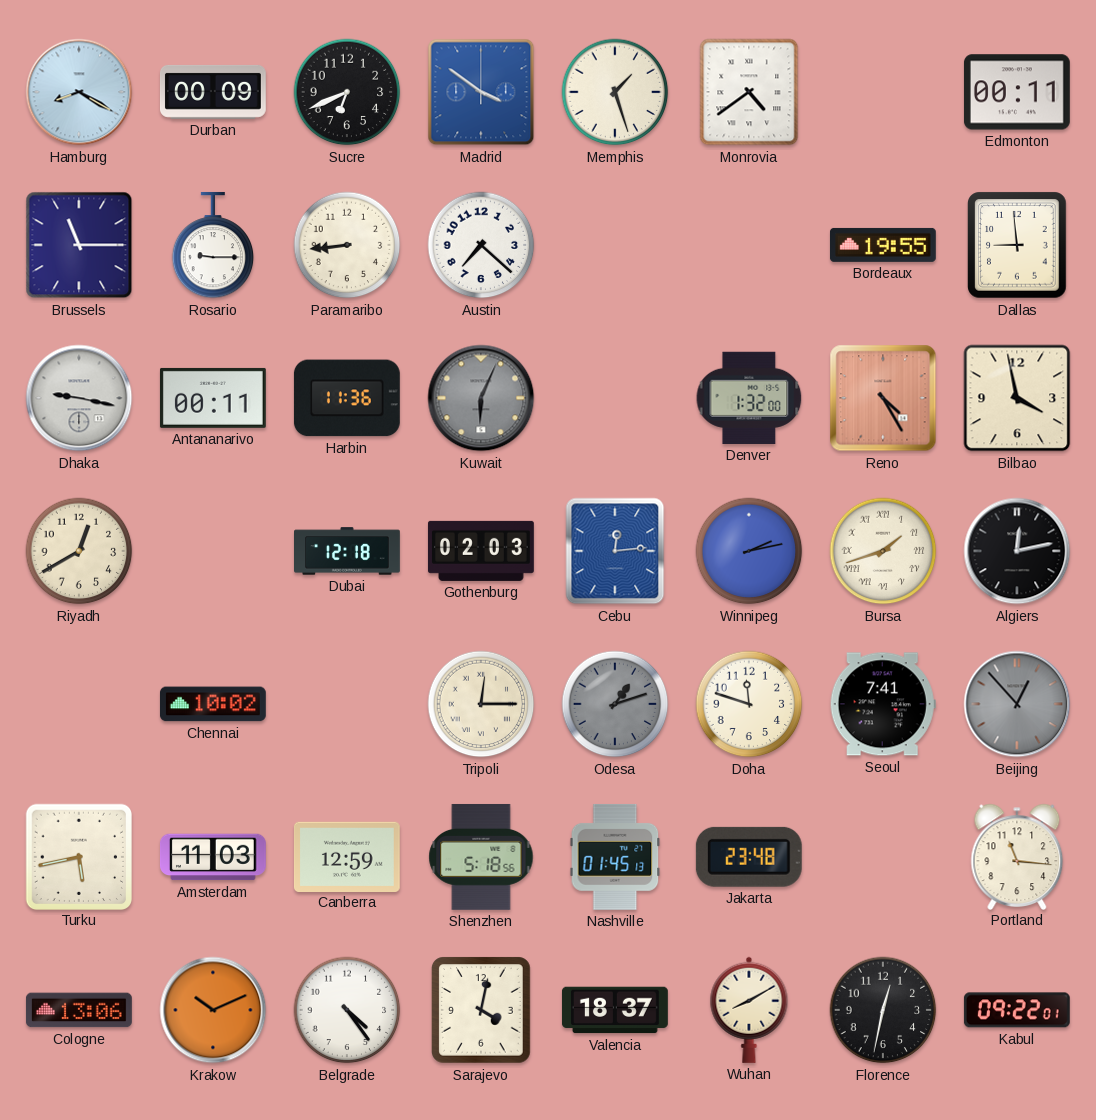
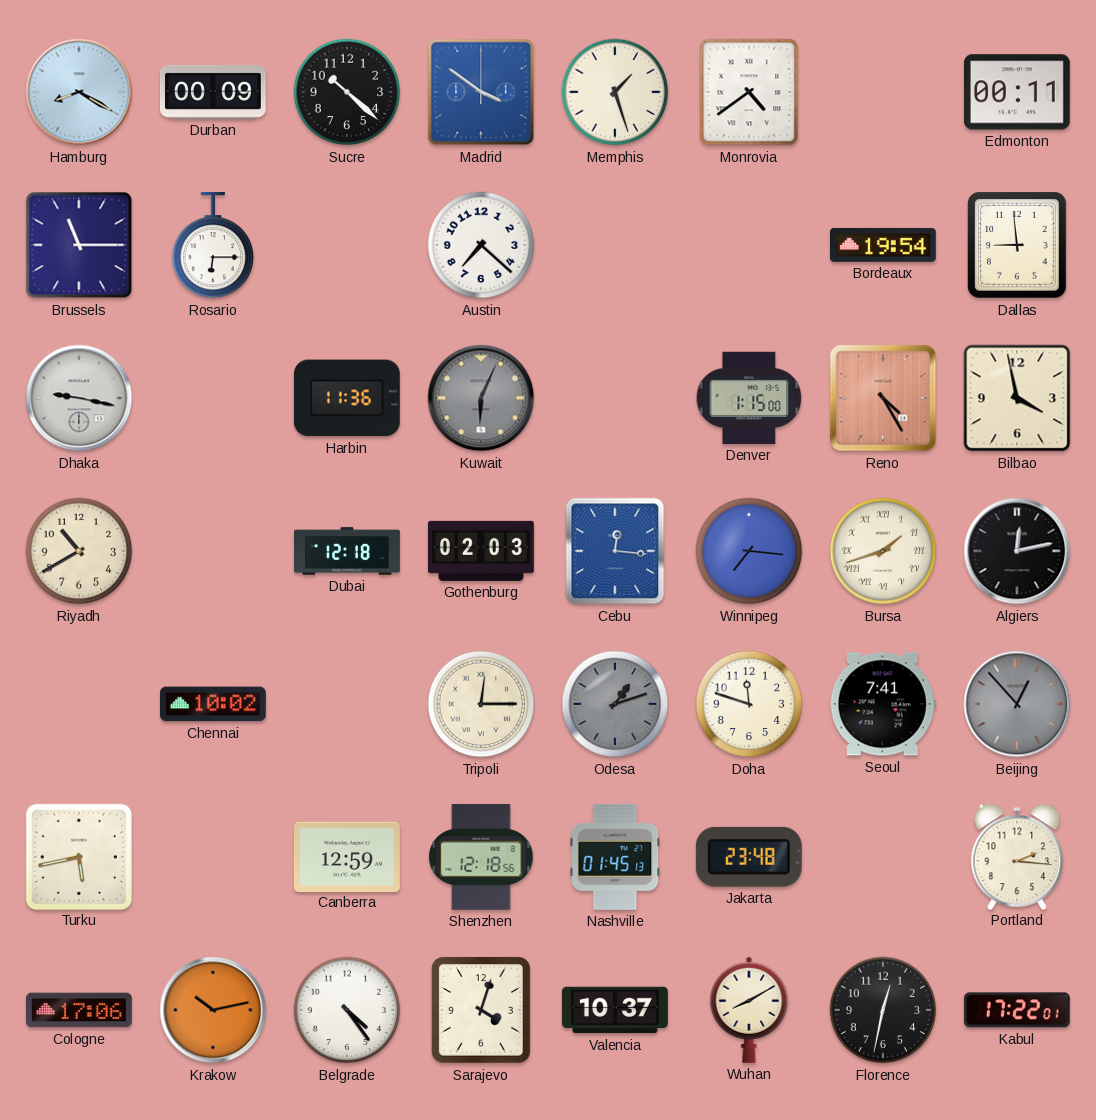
Sucre: 6:41 -> 10:22
Rosario: 9:15 -> 6:15
Paramaribo: 8:44 -> none
Bordeaux: 19:55 -> 19:54
Antananarivo: 00:11 -> none
Denver: 1:32 -> 1:15
Riyadh: 12:40 -> 10:40
Cebu: 12:14 -> 12:16
Winnipeg: 2:13 -> 7:16
Amsterdam: 11:03 -> none
Shenzhen: 5:18 -> 12:18
Portland: 11:16 -> 2:16
Cologne: 13:06 -> 17:06
Krakow: 10:11 -> 10:13
Sarajevo: 4:02 -> 4:03
Valencia: 18:37 -> 10:37
Kabul: 09:22 -> 17:22
